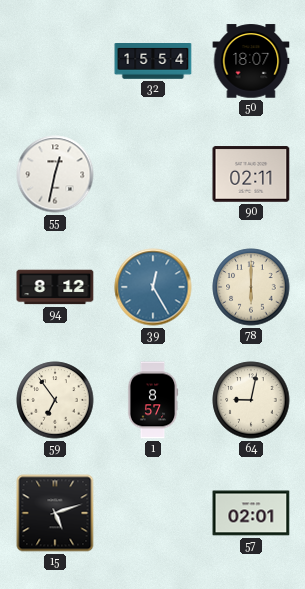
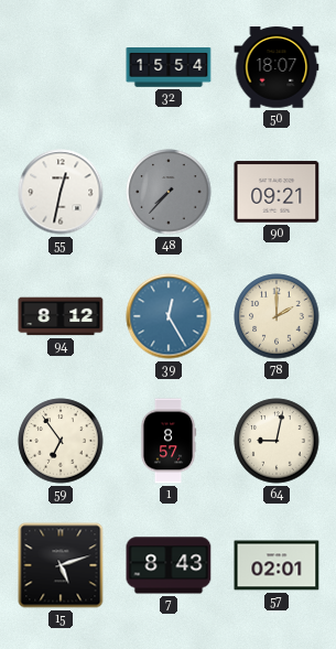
48: none -> 7:37
90: 02:11 -> 09:21
78: 6:00 -> 2:00
7: none -> 8:43
